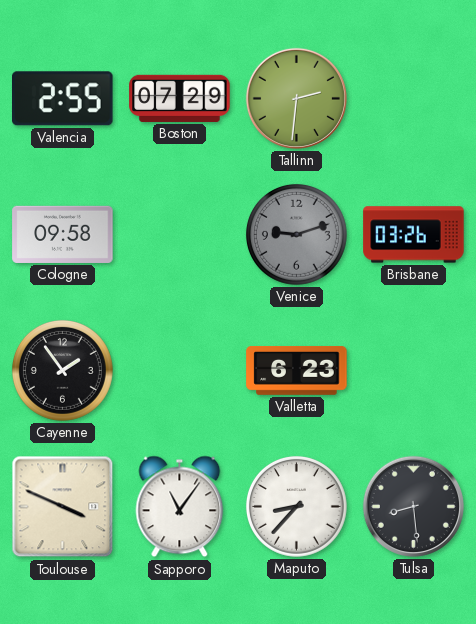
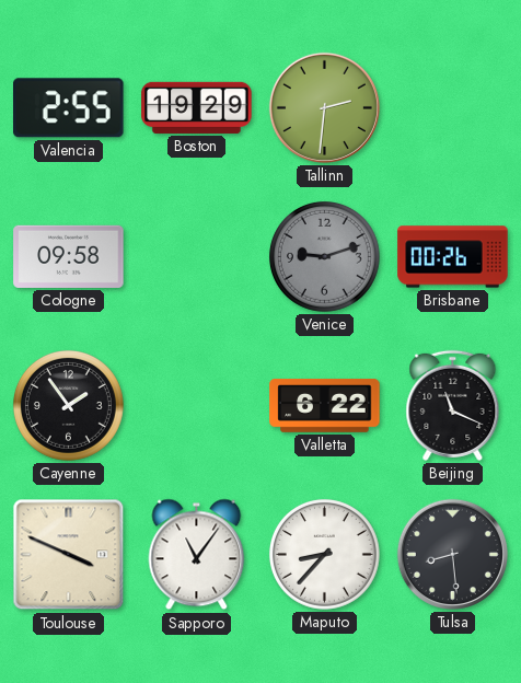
Boston: 07:29 -> 19:29
Brisbane: 03:26 -> 00:26
Valletta: 6:23 -> 6:22
Beijing: none -> 11:19
